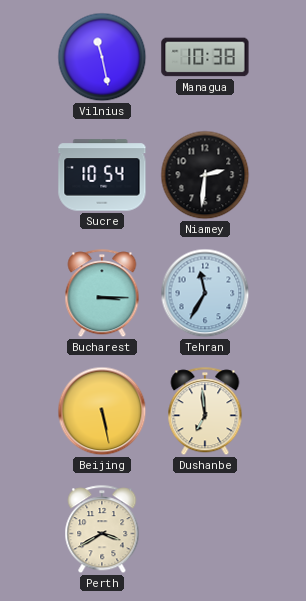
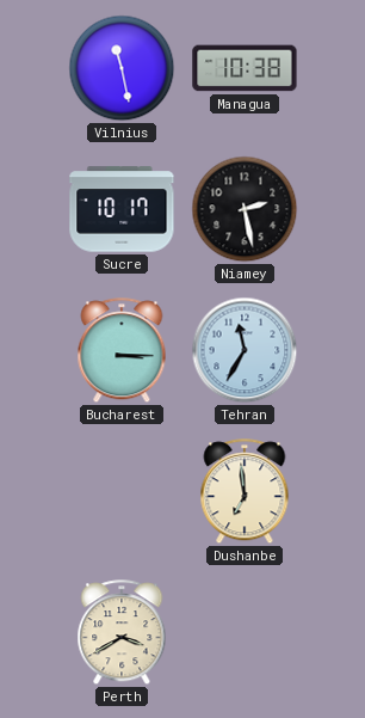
Sucre: 10:54 -> 10:17
Niamey: 2:31 -> 2:28
Beijing: 5:28 -> none
